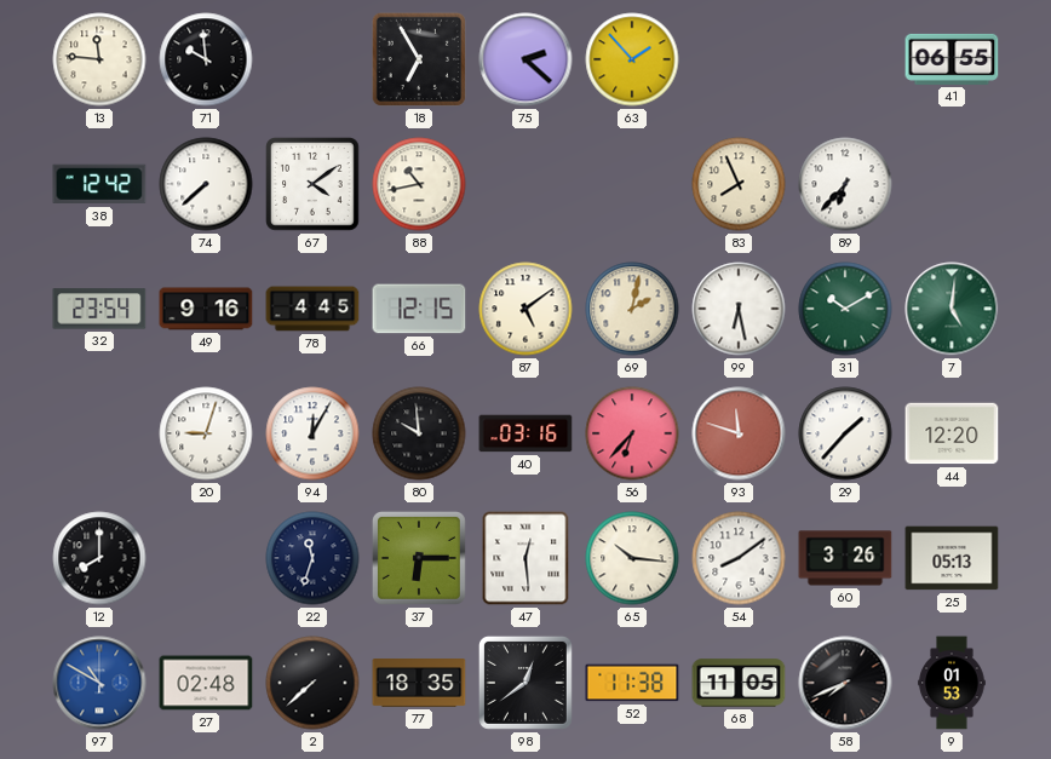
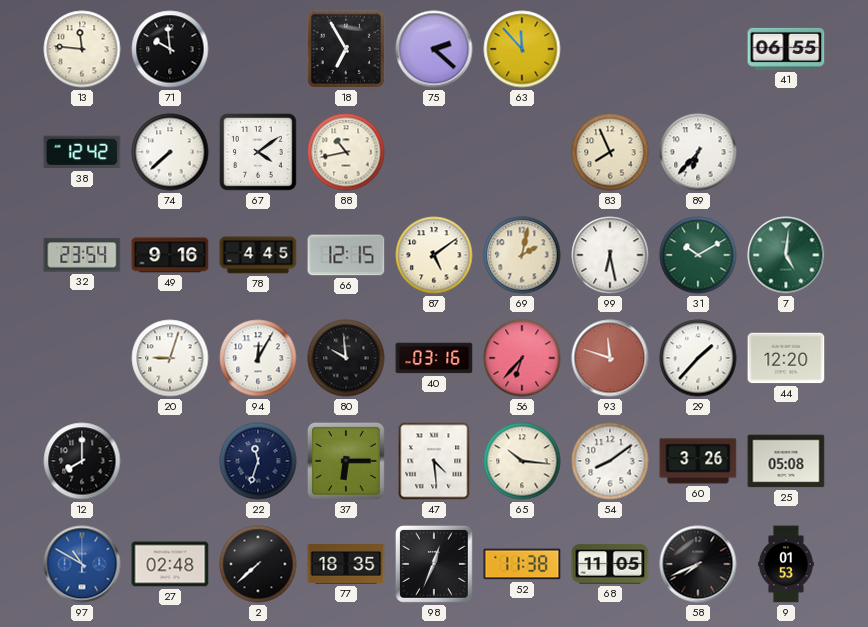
63: 1:53 -> 11:53
47: 12:29 -> 4:29
25: 05:13 -> 05:08
98: 12:39 -> 12:34
